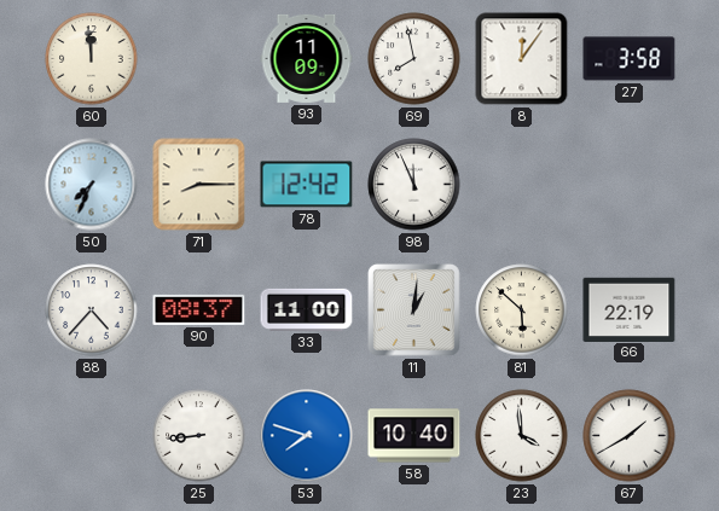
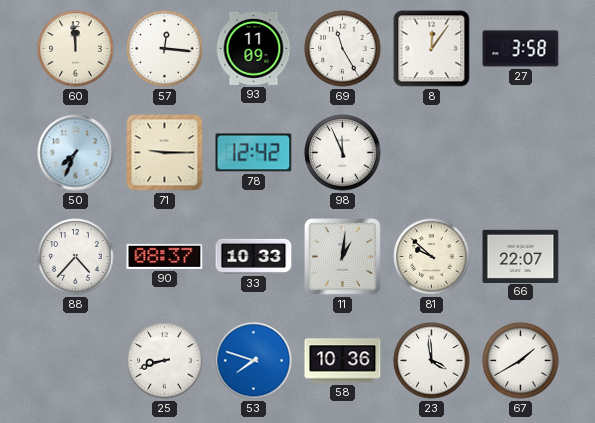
57: none -> 12:16
69: 7:58 -> 11:25
71: 8:15 -> 9:15
33: 11:00 -> 10:33
81: 5:52 -> 9:52
66: 22:19 -> 22:07
25: 8:44 -> 8:42
58: 10:40 -> 10:36
